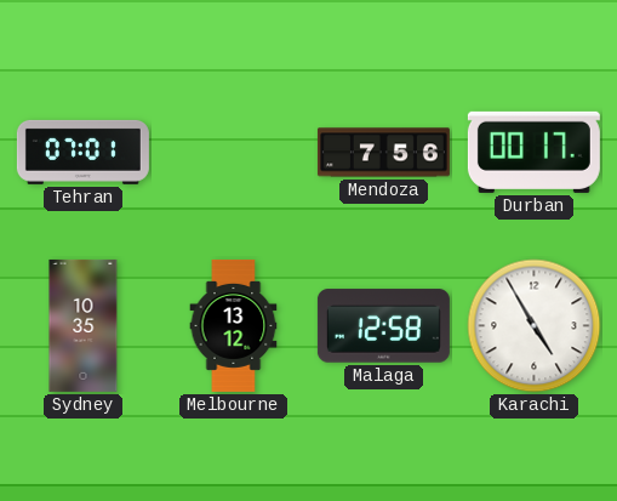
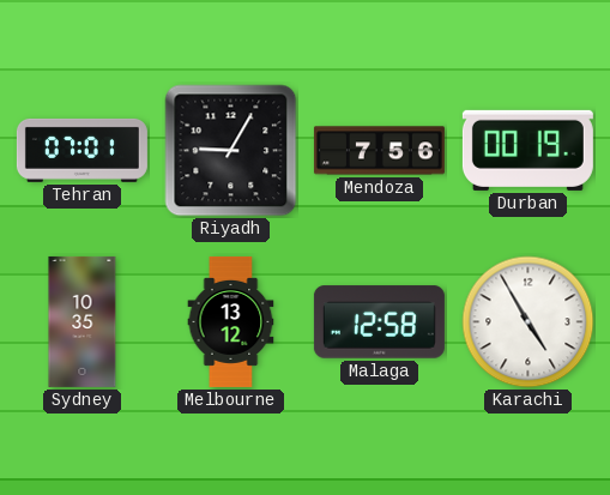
Riyadh: none -> 9:05
Durban: 00:17 -> 00:19
